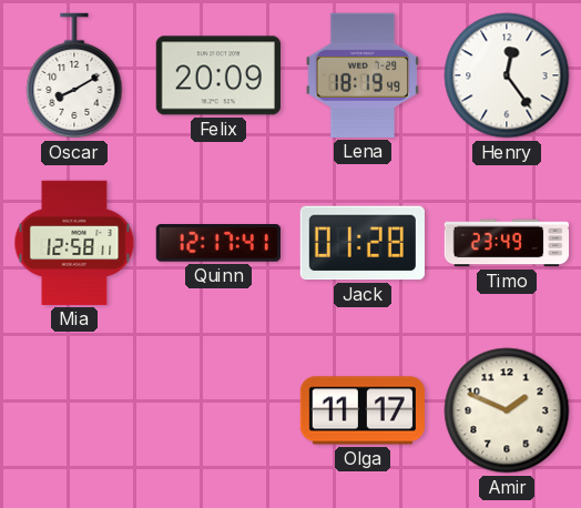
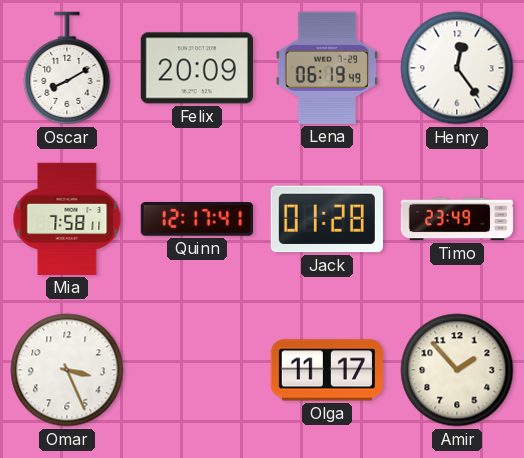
Lena: 18:19 -> 06:19
Mia: 12:58 -> 7:58
Omar: none -> 3:26
Amir: 1:49 -> 1:53
